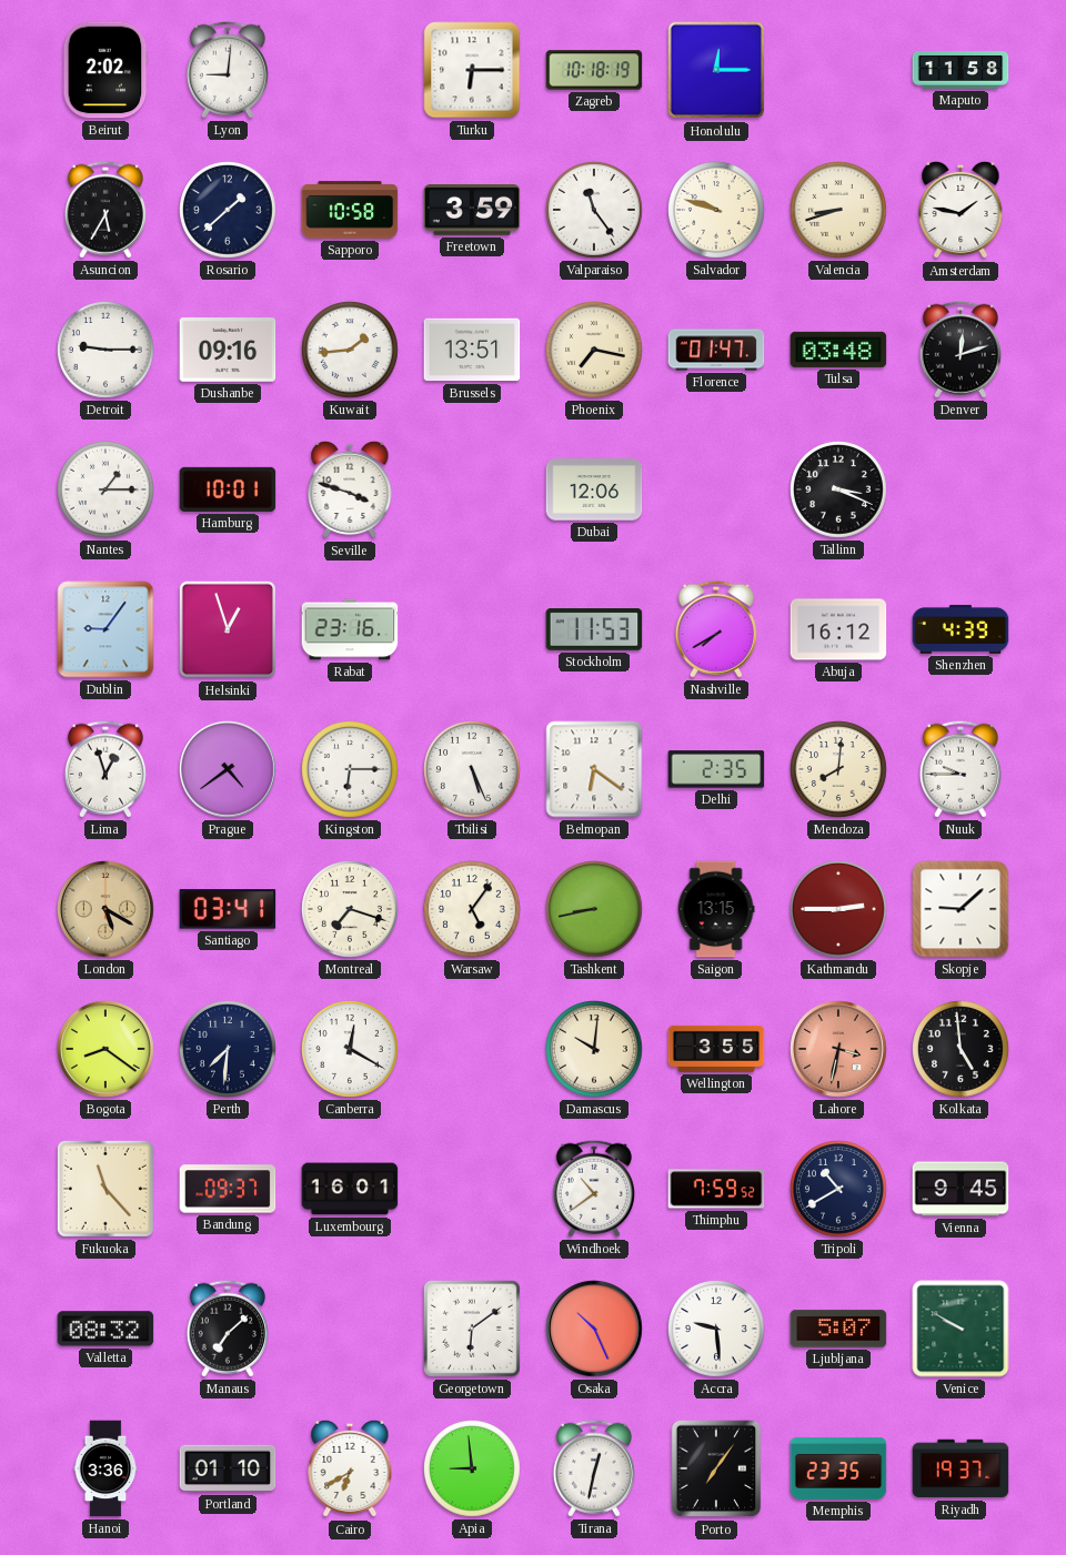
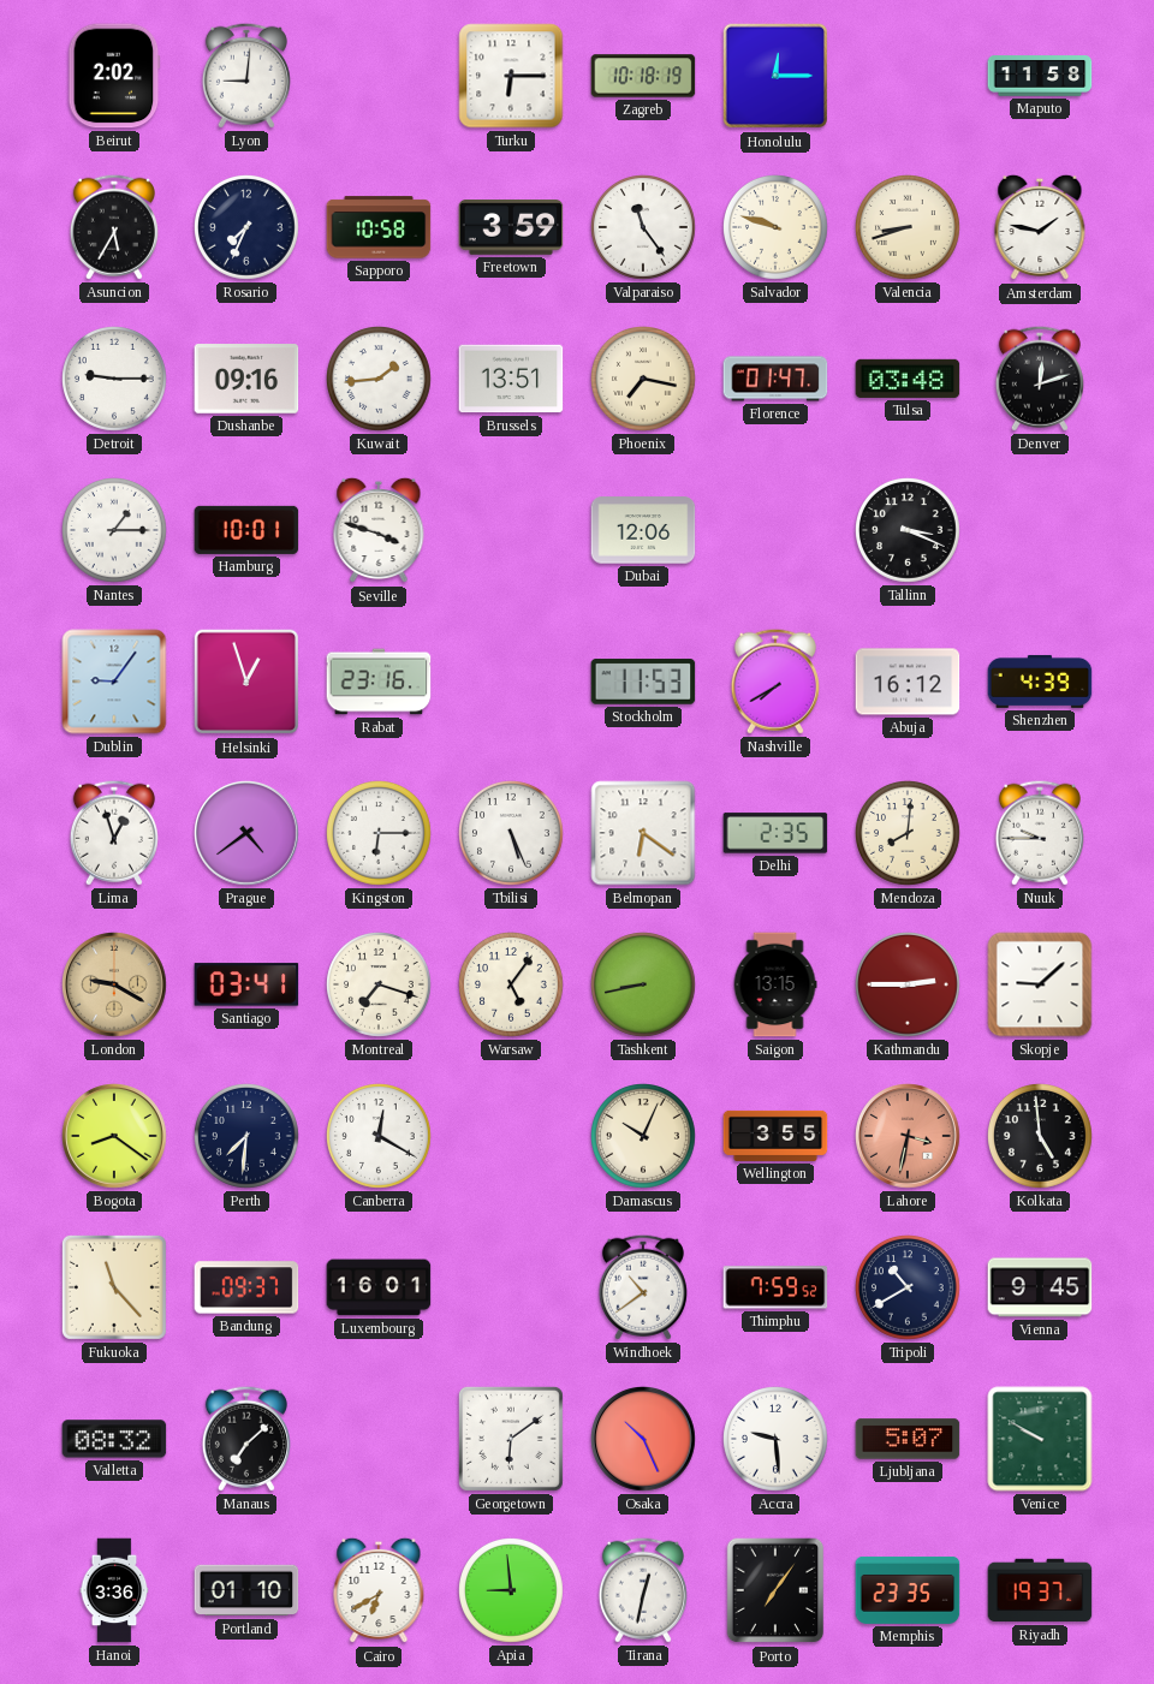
Rosario: 1:38 -> 7:34
London: 5:20 -> 9:20
Damascus: 10:01 -> 10:04
